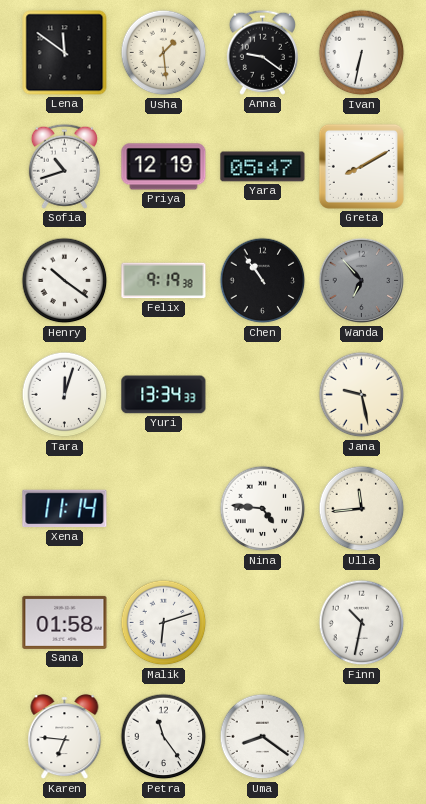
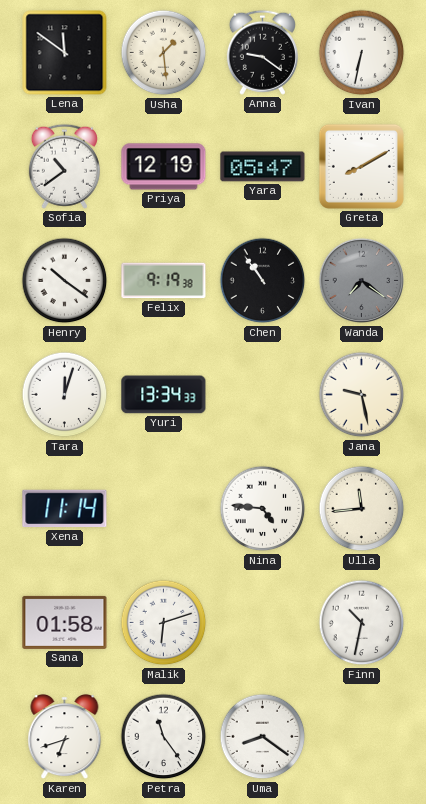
Sofia: 10:42 -> 10:39
Wanda: 6:53 -> 7:21
Karen: 6:46 -> 6:42
